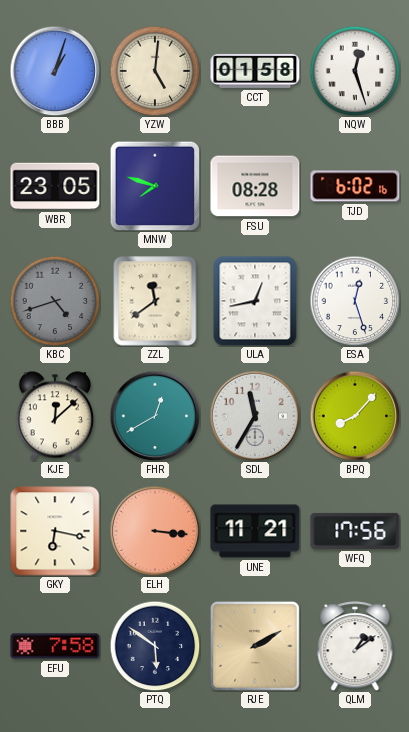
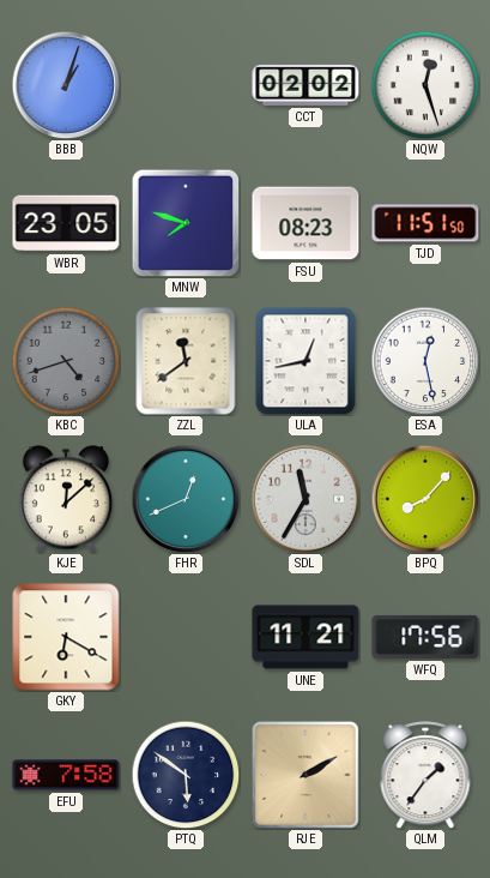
YZW: 5:01 -> none
CCT: 01:58 -> 02:02
FSU: 08:28 -> 08:23
TJD: 6:02 -> 11:51
ESA: 12:27 -> 12:28
FHR: 12:40 -> 12:41
GKY: 6:17 -> 6:20
ELH: 3:16 -> none
QLM: 1:09 -> 1:36
